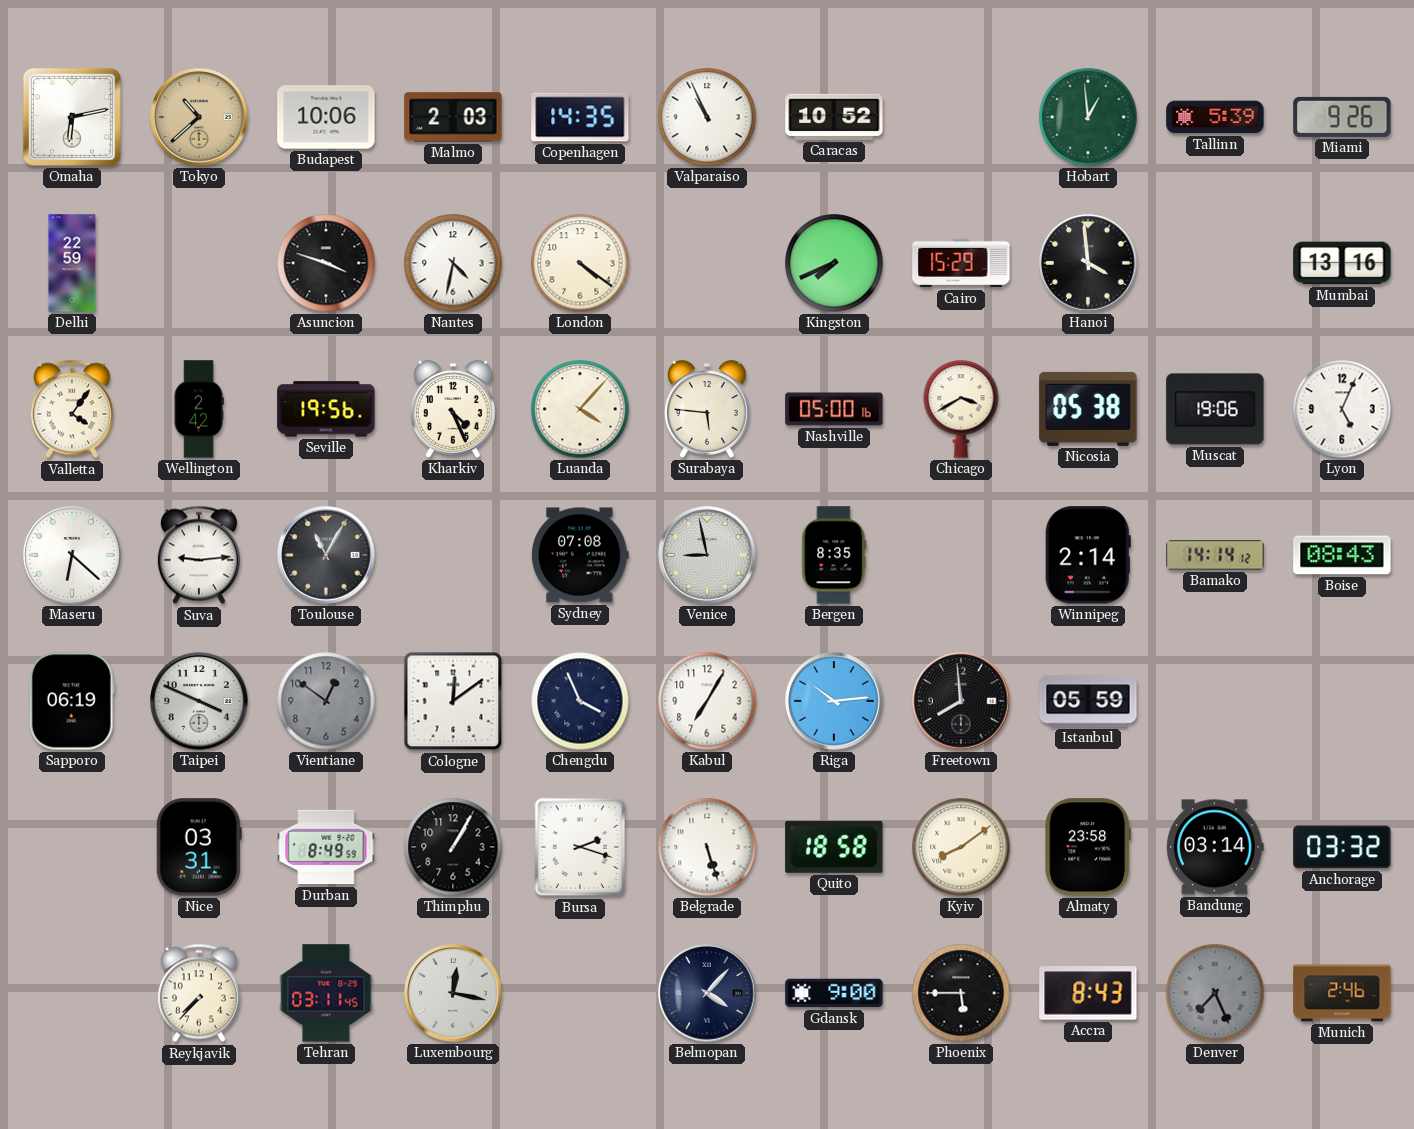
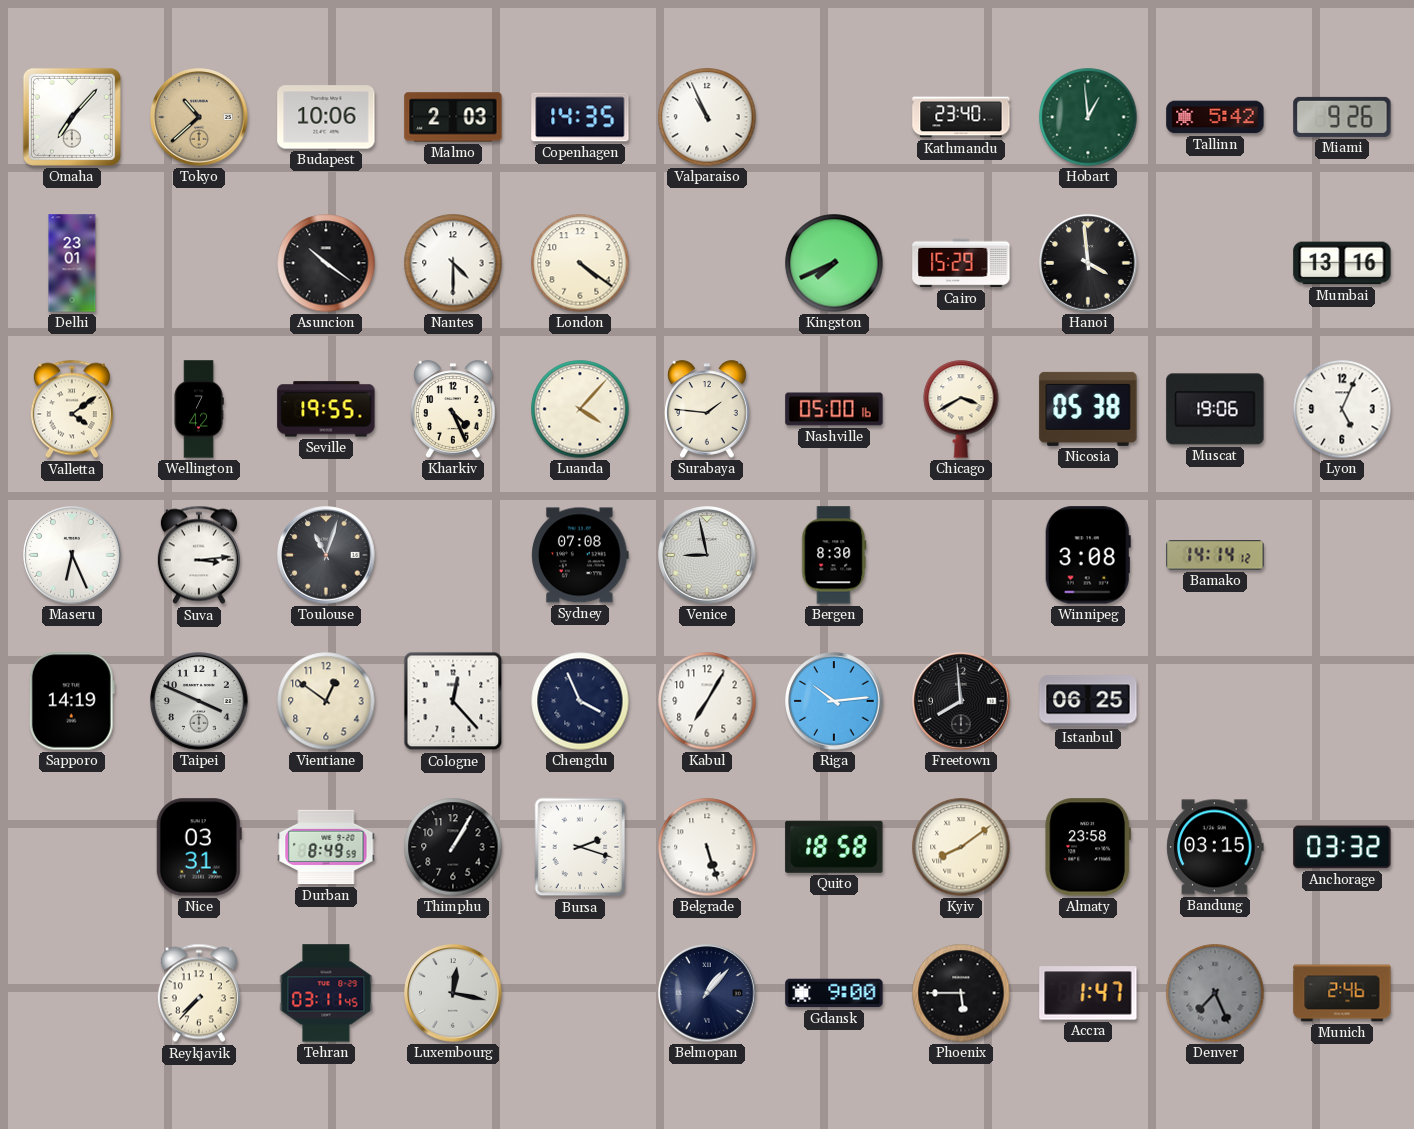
Omaha: 6:13 -> 7:07
Caracas: 10:52 -> none
Kathmandu: none -> 23:40
Tallinn: 5:39 -> 5:42
Delhi: 22:59 -> 23:01
Asuncion: 3:48 -> 10:21
Nantes: 4:32 -> 4:30
Valletta: 4:06 -> 4:09
Wellington: 2:42 -> 7:42
Seville: 19:56 -> 19:55
Surabaya: 5:46 -> 1:46
Maseru: 6:22 -> 6:26
Suva: 9:14 -> 3:14
Toulouse: 11:05 -> 11:03
Bergen: 8:35 -> 8:30
Winnipeg: 2:14 -> 3:08
Boise: 08:43 -> none
Sapporo: 06:19 -> 14:19
Vientiane dial: grey -> cream
Cologne: 12:09 -> 12:23
Istanbul: 05:59 -> 06:25
Bandung: 03:14 -> 03:15
Belmopan: 4:07 -> 1:07
Accra: 8:43 -> 1:47
